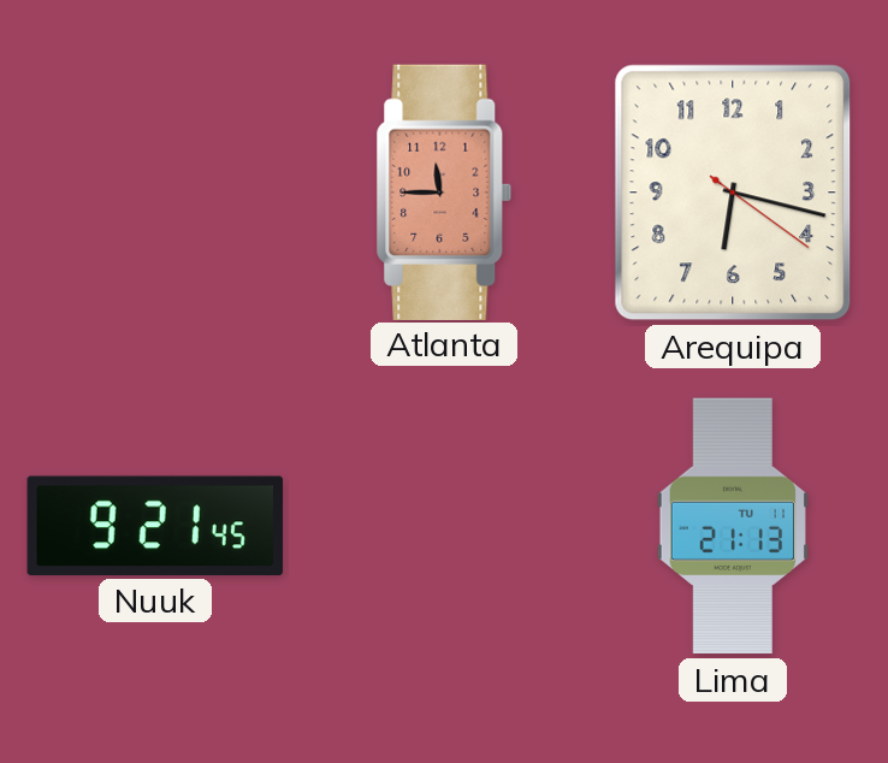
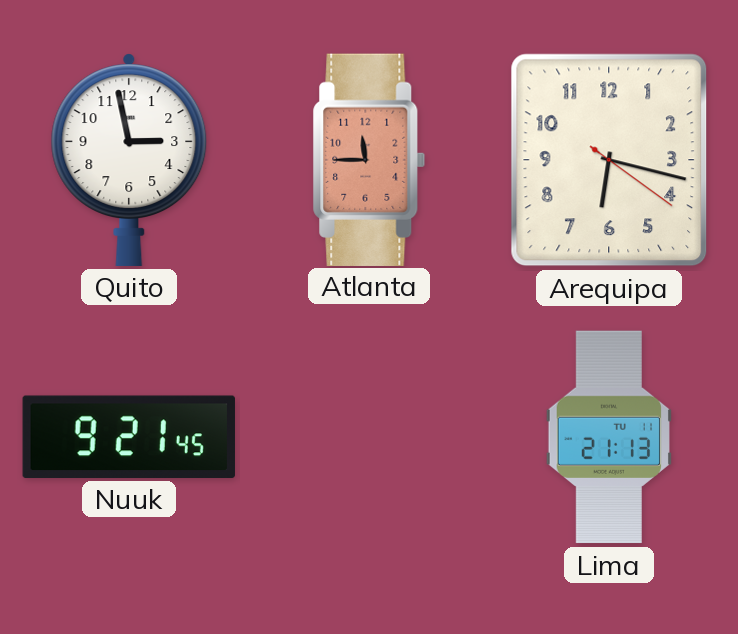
Quito: none -> 2:58
